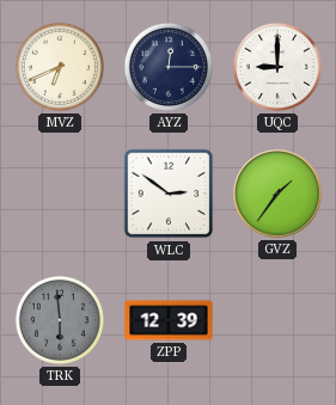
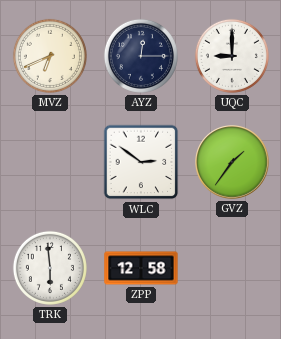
TRK dial: grey -> white
ZPP: 12:39 -> 12:58
